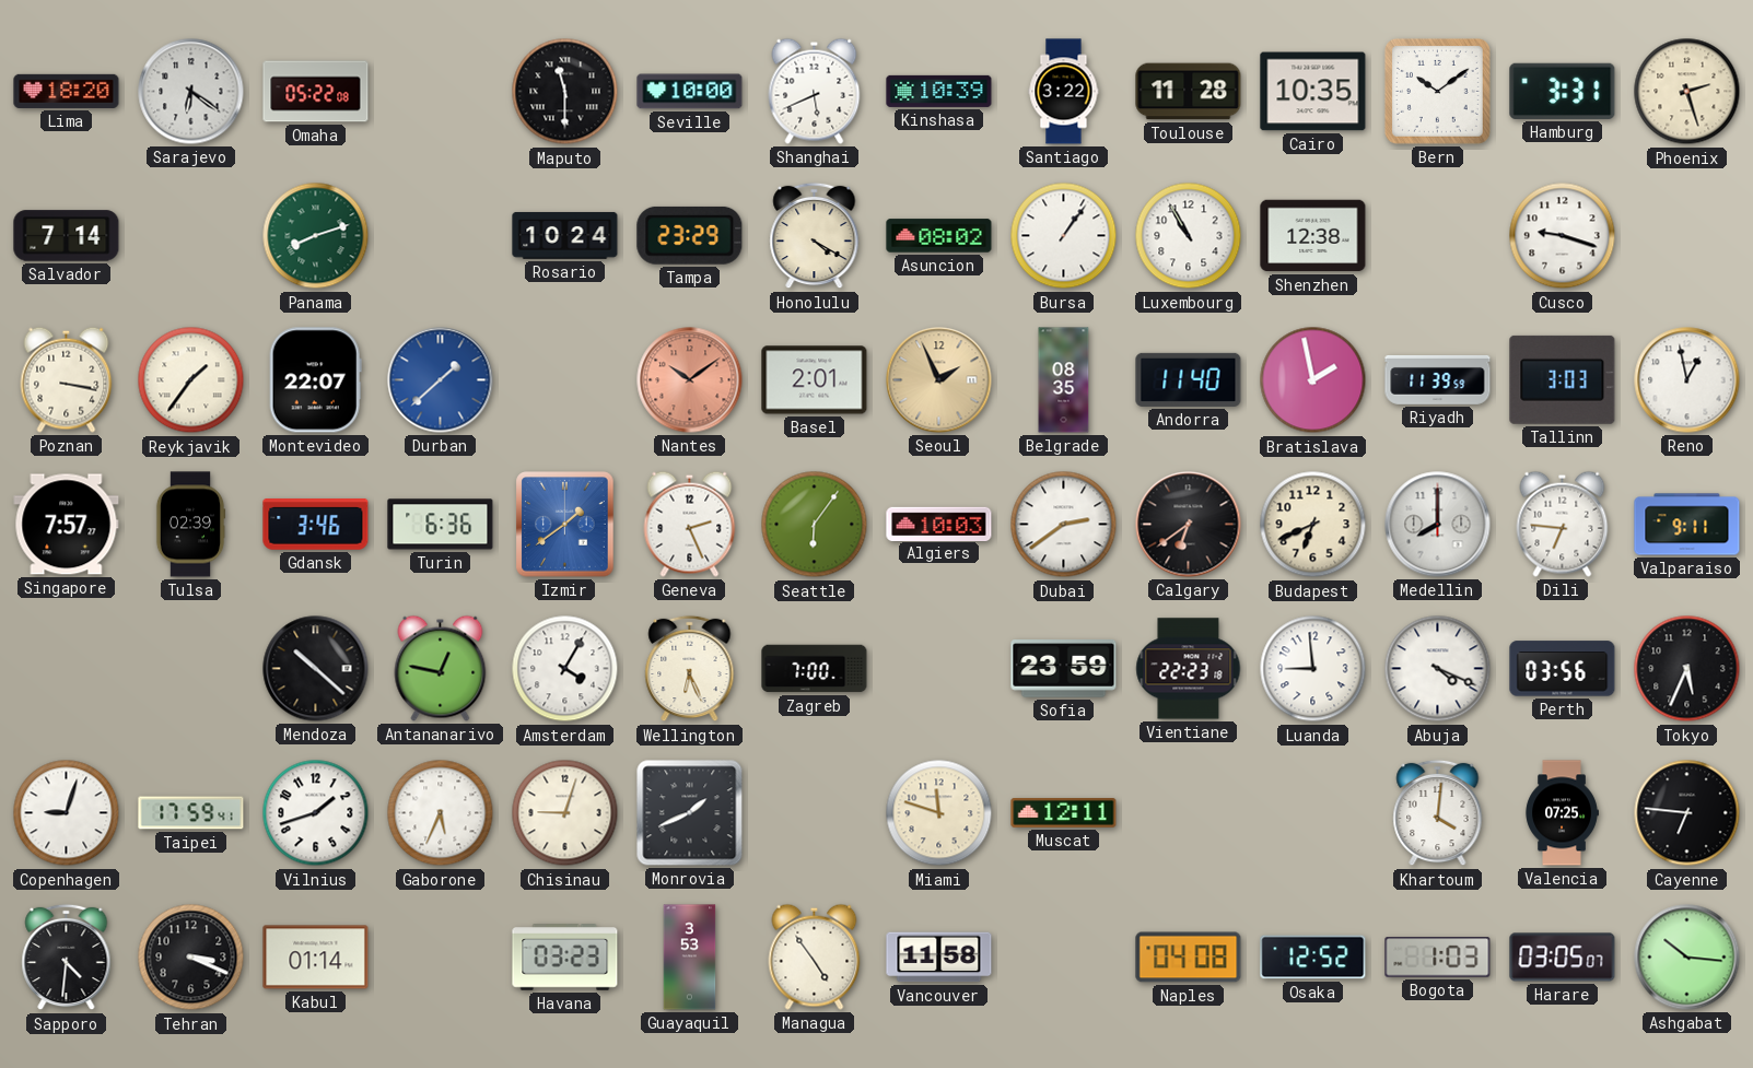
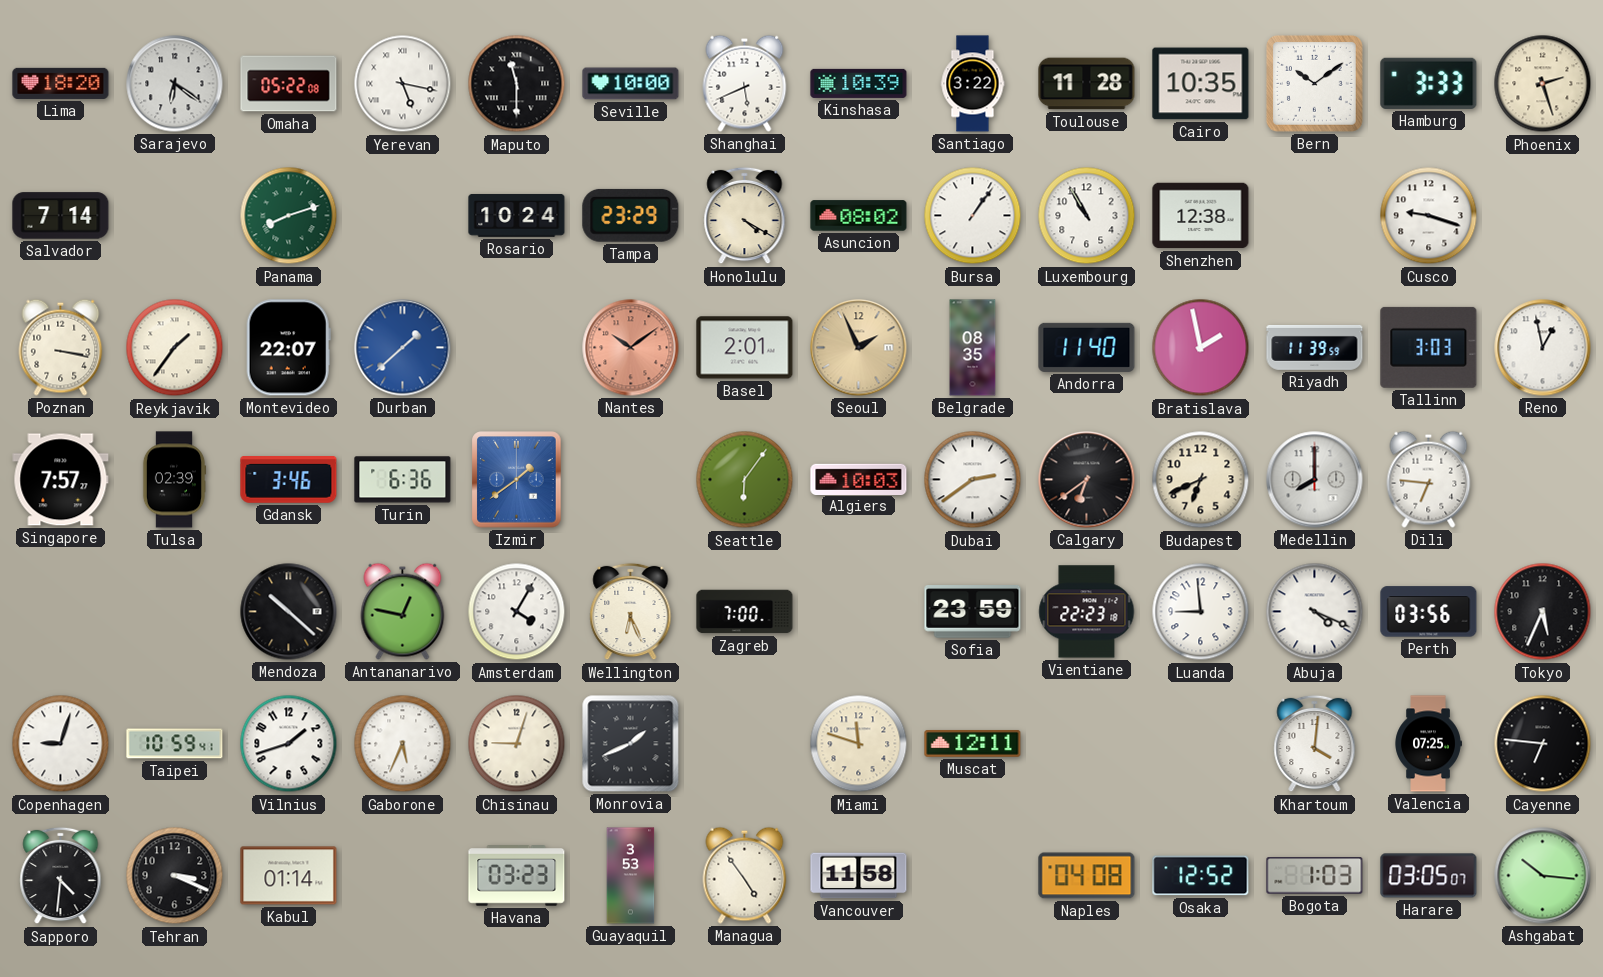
Yerevan: none -> 5:17
Hamburg: 3:31 -> 3:33
Geneva: 2:26 -> none
Valparaiso: 9:11 -> none
Taipei: 17:59 -> 10:59
